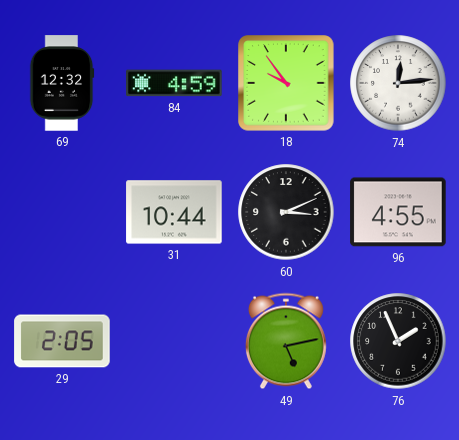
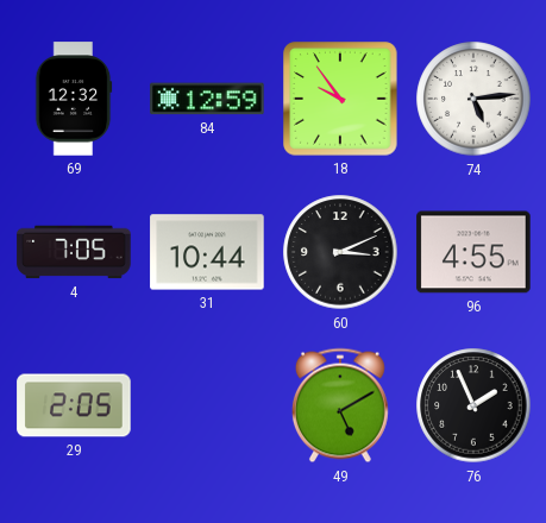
84: 4:59 -> 12:59
74: 12:14 -> 5:14
4: none -> 7:05
49: 5:13 -> 5:10
